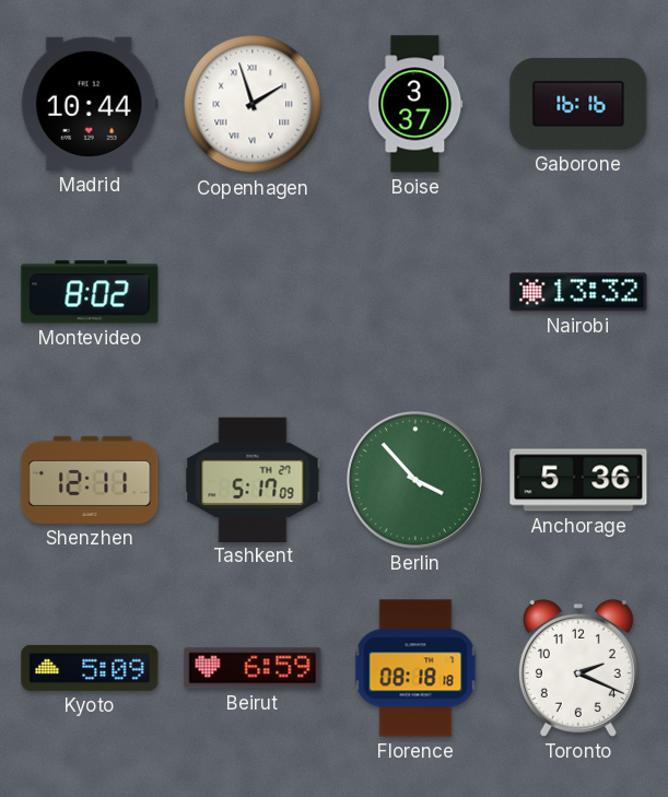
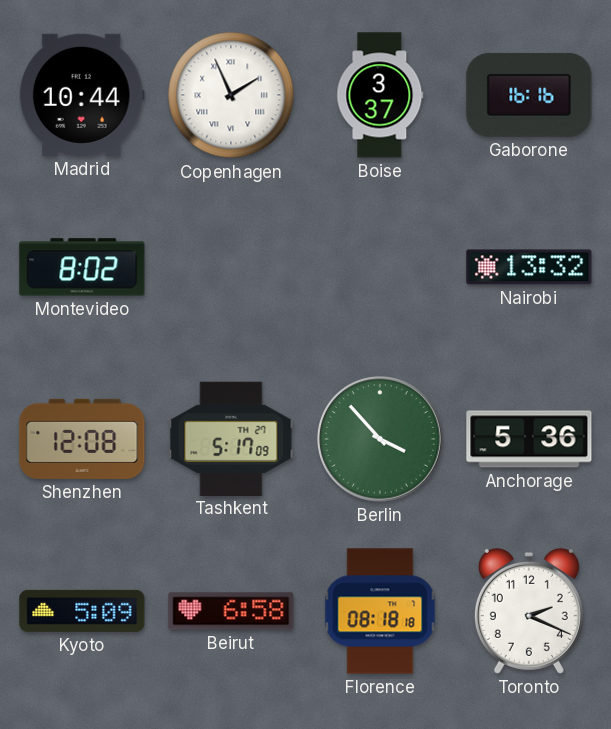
Copenhagen: 1:57 -> 1:56
Shenzhen: 12:11 -> 12:08
Beirut: 6:59 -> 6:58
